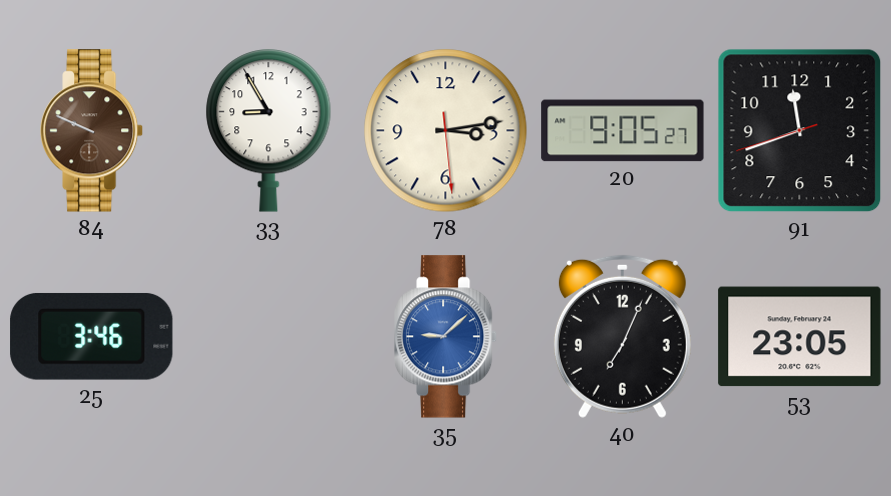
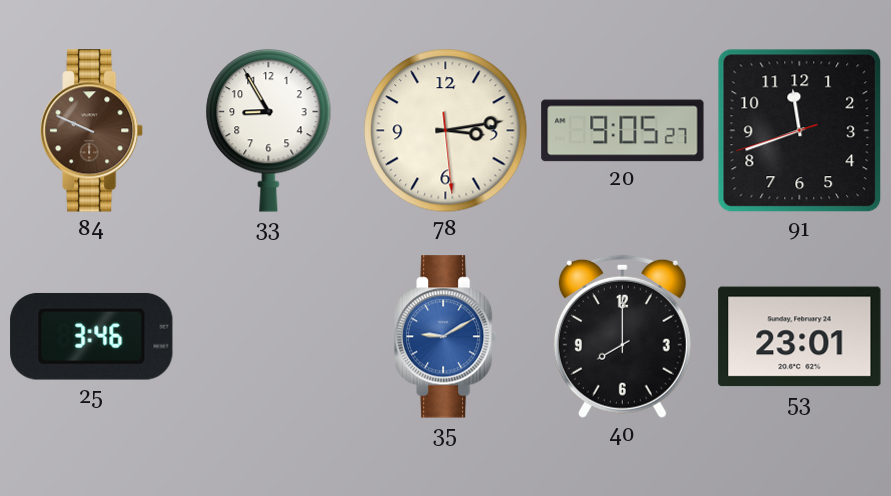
35: 9:08 -> 9:10
40: 7:04 -> 8:00
53: 23:05 -> 23:01
